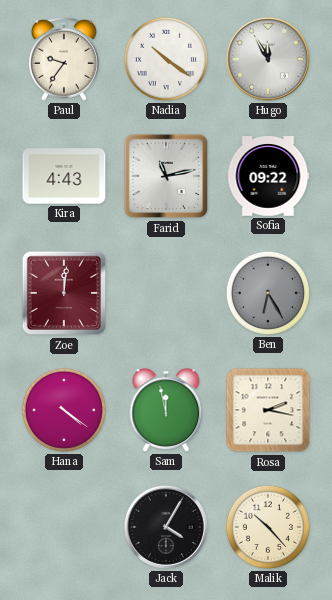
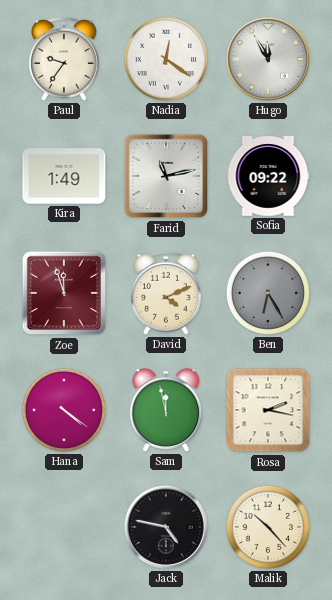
Nadia: 10:21 -> 12:21
Kira: 4:43 -> 1:49
Zoe: 12:01 -> 11:57
David: none -> 4:11
Jack: 4:05 -> 4:47
